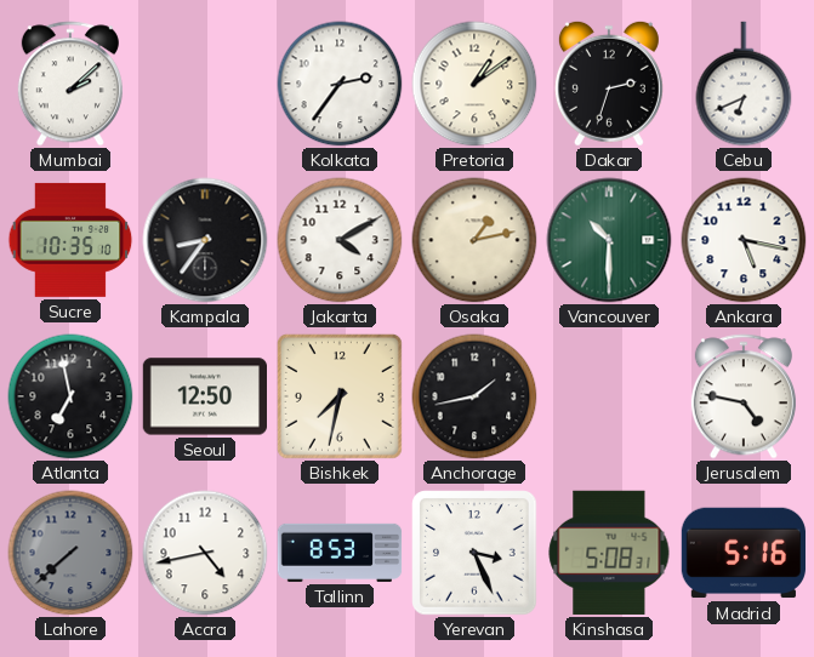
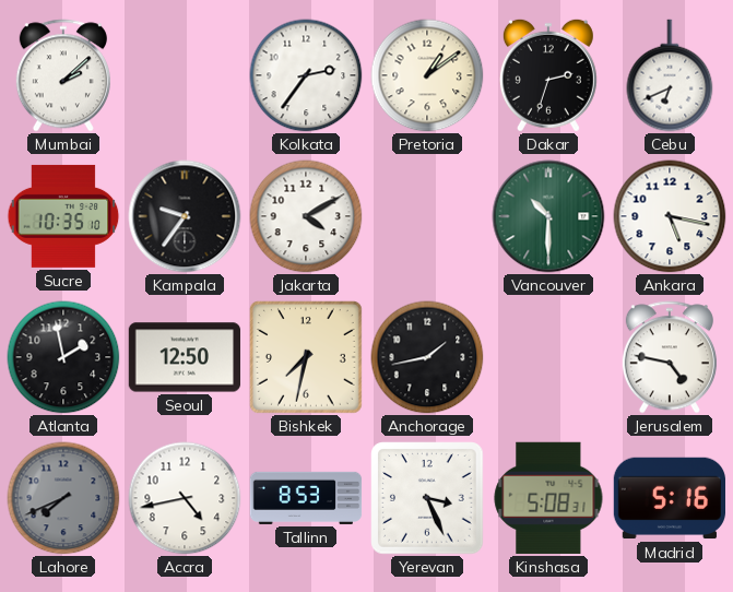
Kampala: 8:36 -> 9:36
Osaka: 1:13 -> none
Atlanta: 6:58 -> 1:58
Lahore: 7:38 -> 7:41
